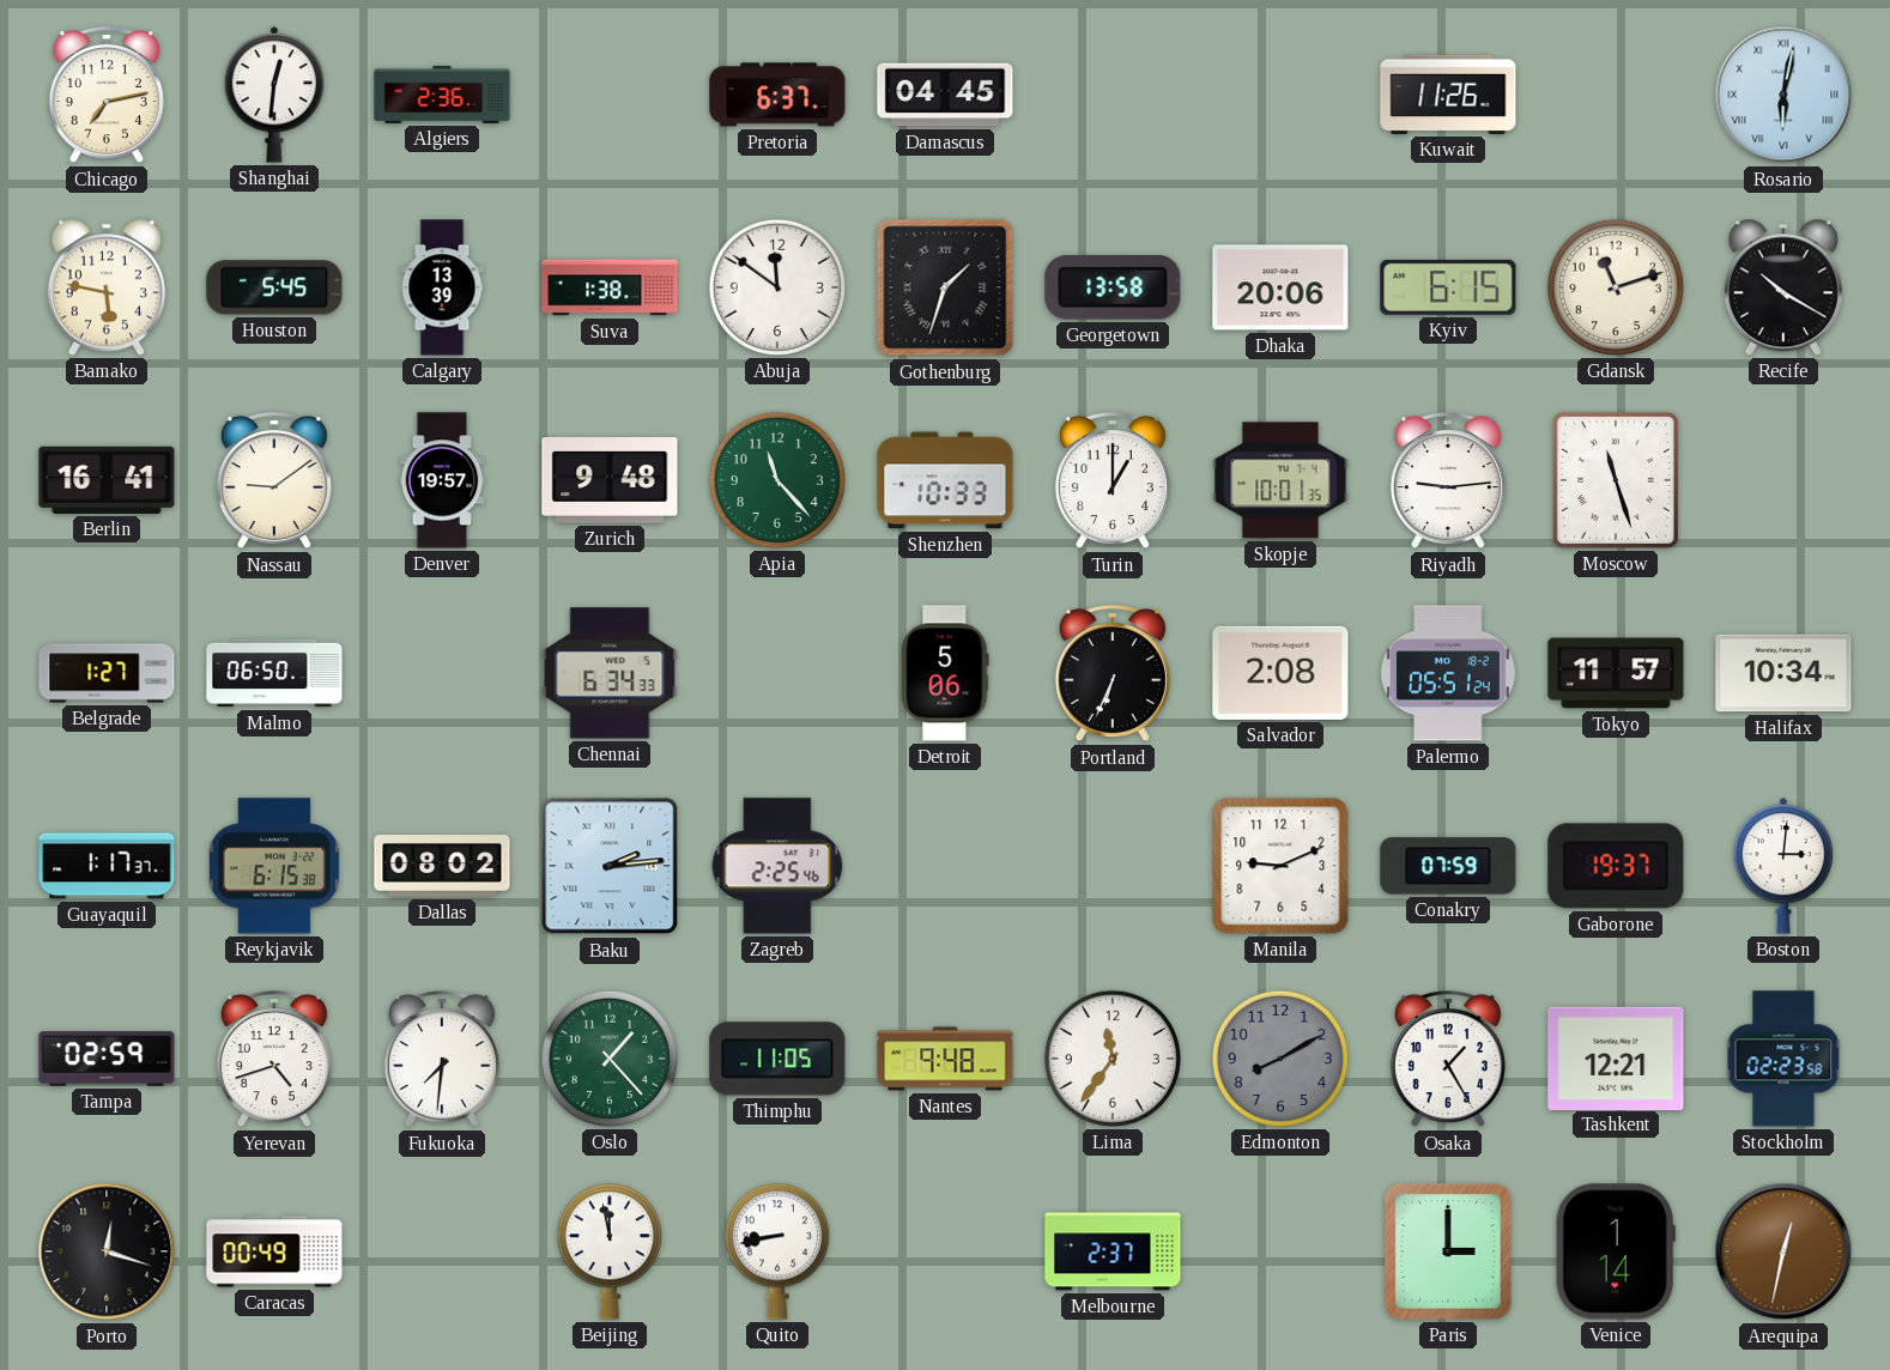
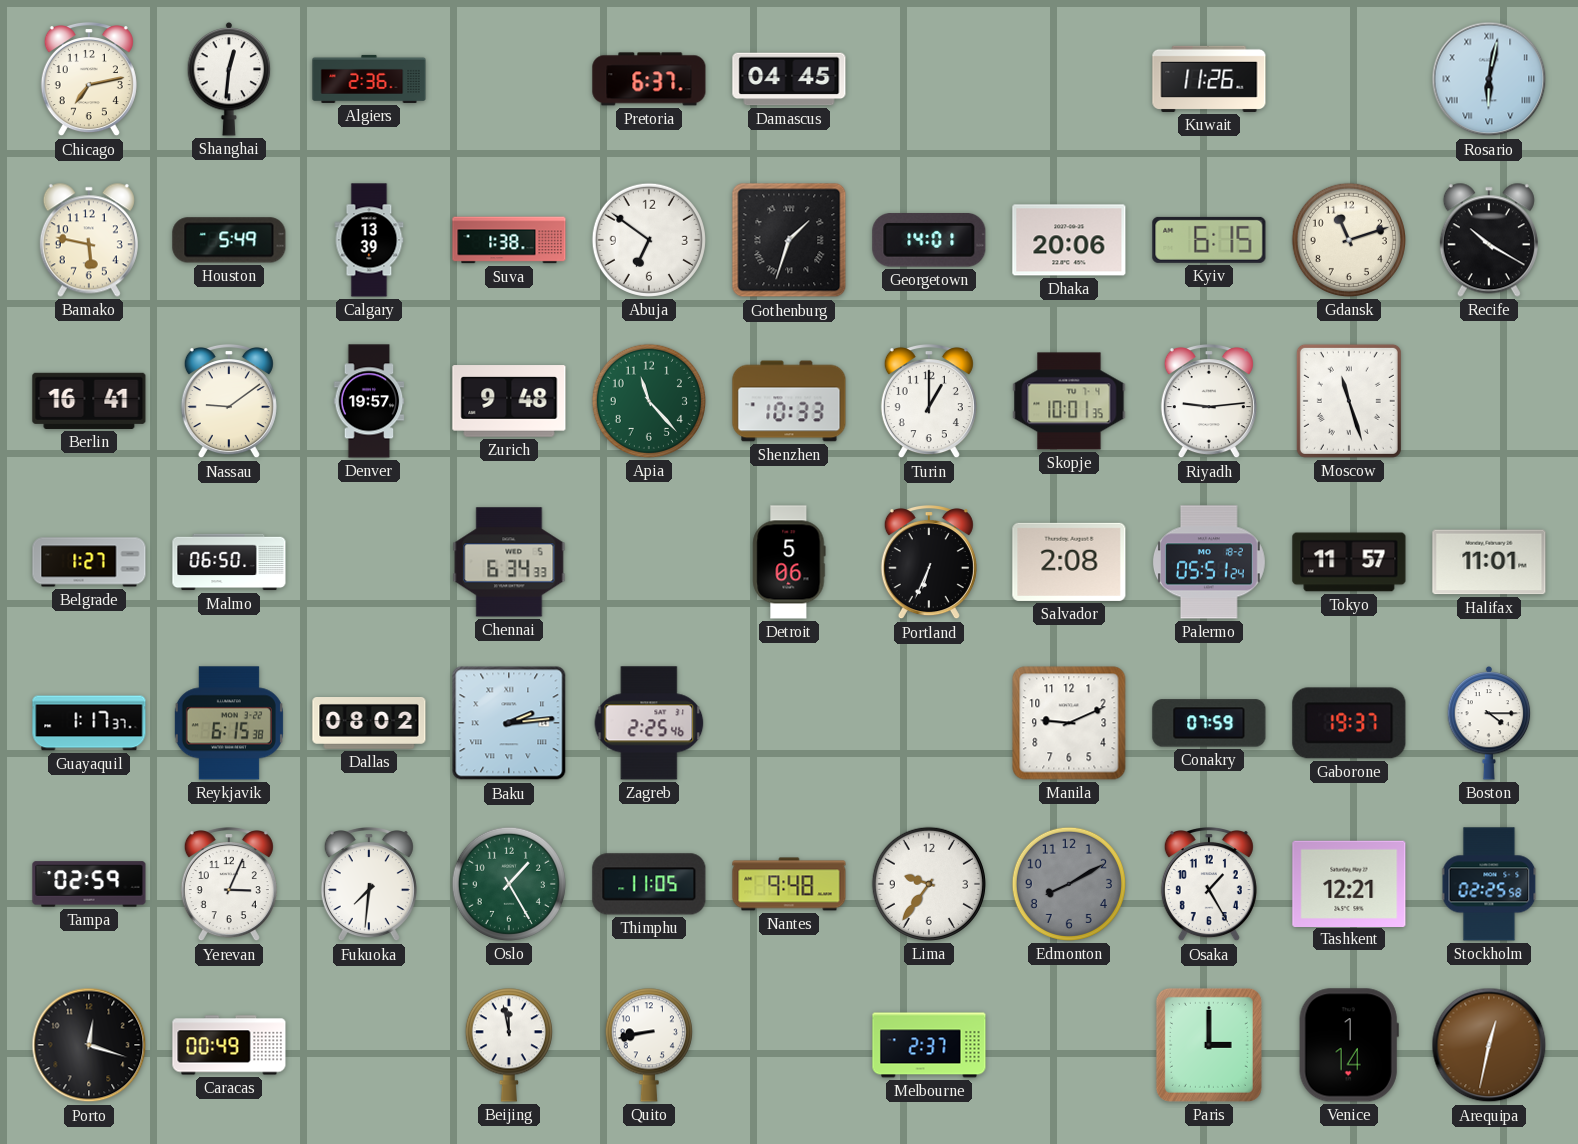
Houston: 5:45 -> 5:49
Abuja: 11:51 -> 6:51
Georgetown: 13:58 -> 14:01
Halifax: 10:34 -> 11:01
Boston: 3:01 -> 4:15
Yerevan: 4:42 -> 3:04
Oslo: 1:23 -> 1:25
Lima: 11:36 -> 9:36
Stockholm: 02:23 -> 02:25
